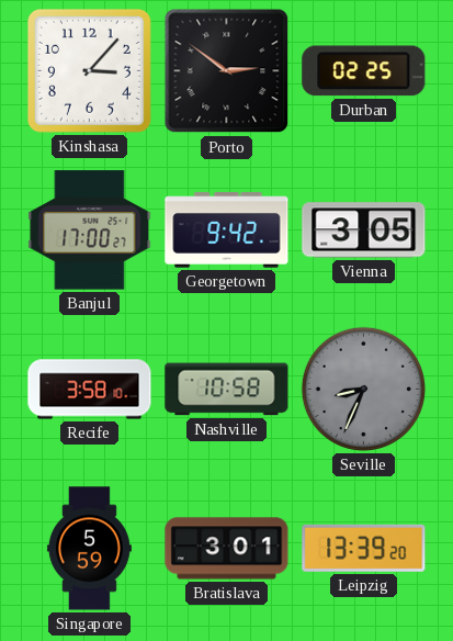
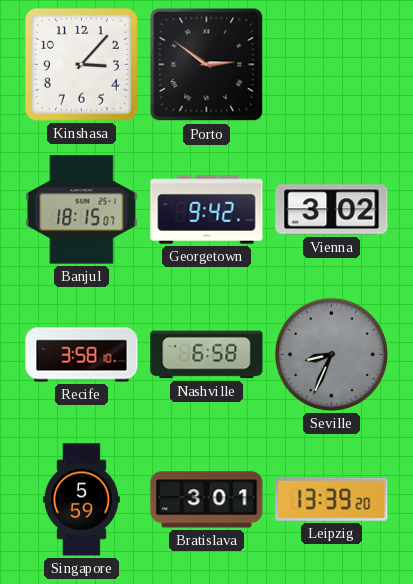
Durban: 02:25 -> none
Banjul: 17:00 -> 18:15
Vienna: 3:05 -> 3:02
Nashville: 10:58 -> 6:58
